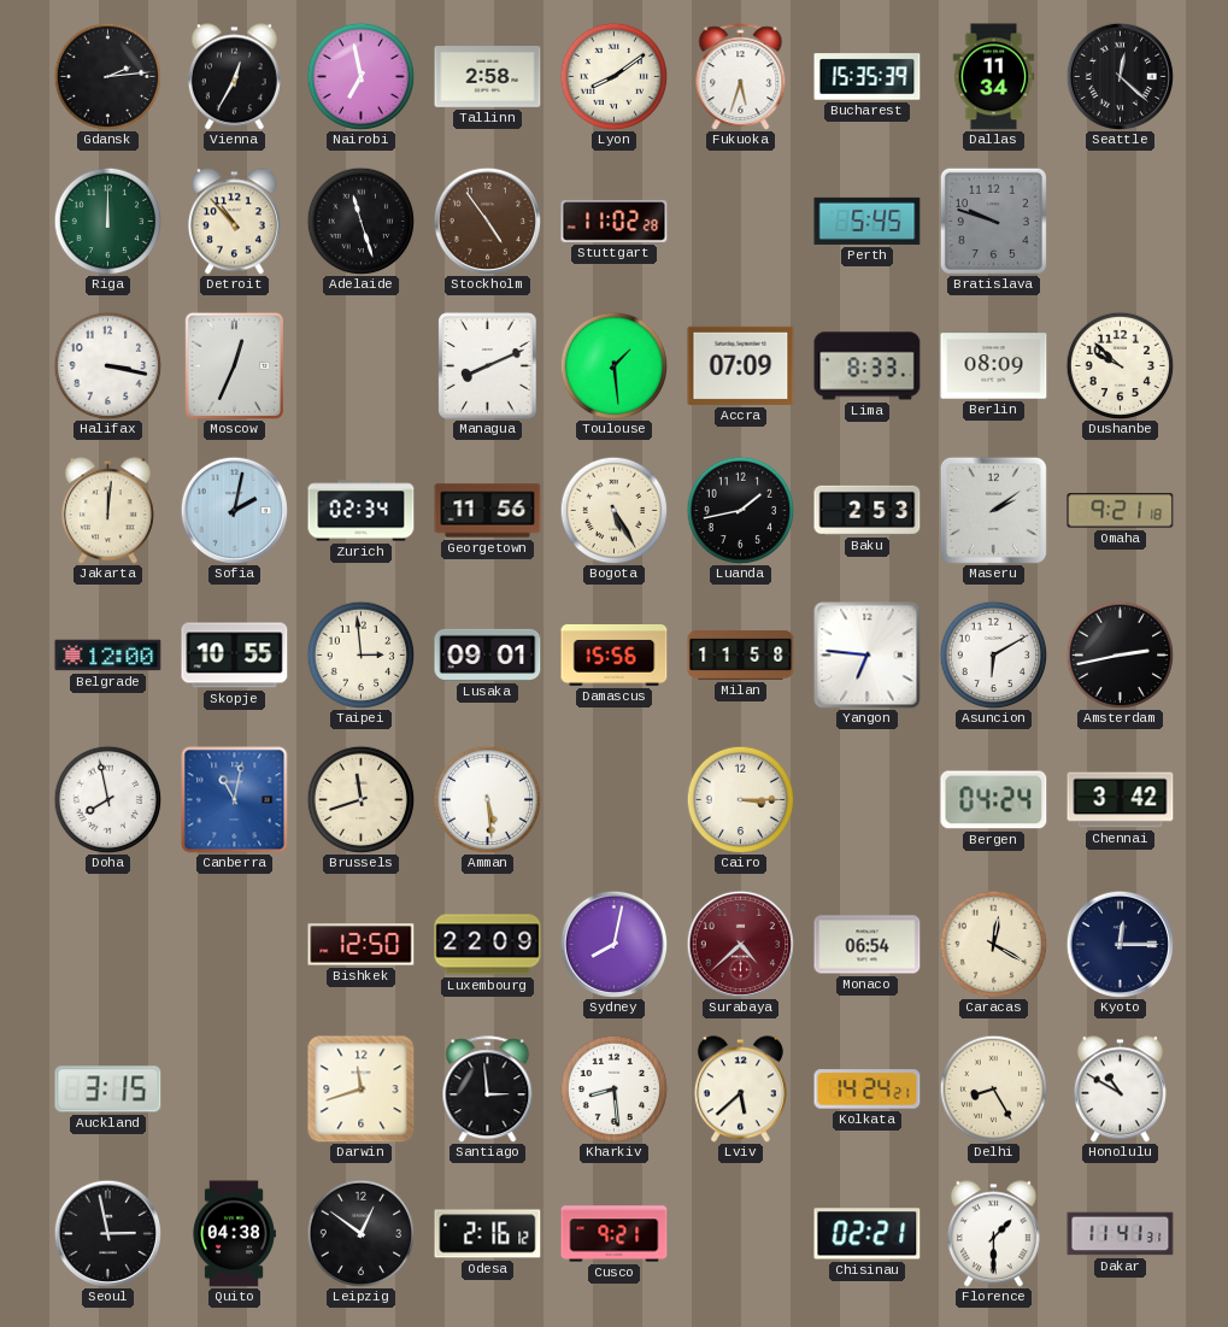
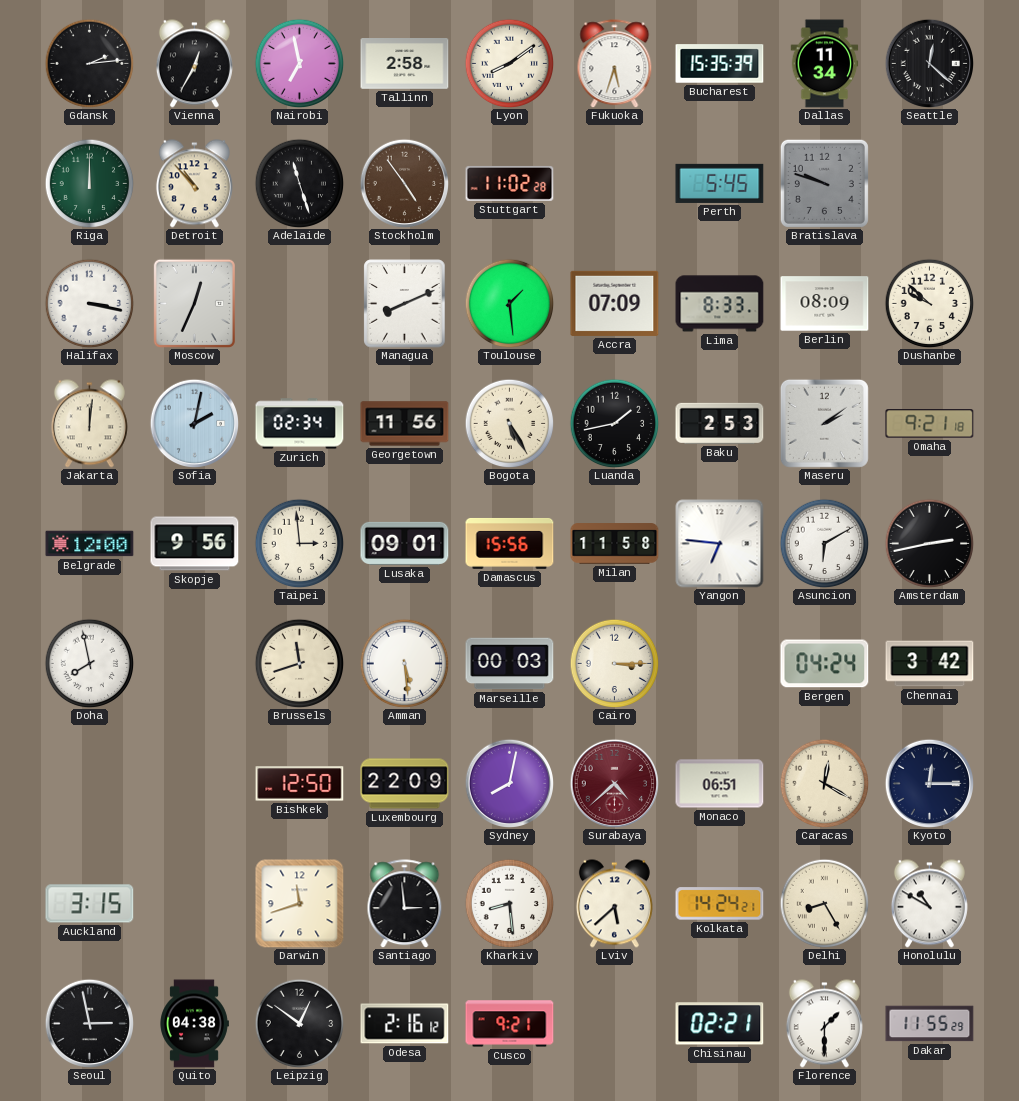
Skopje: 10:55 -> 9:56
Canberra: 11:02 -> none
Marseille: none -> 00:03
Monaco: 06:54 -> 06:51
Dakar: 11:41 -> 11:55
